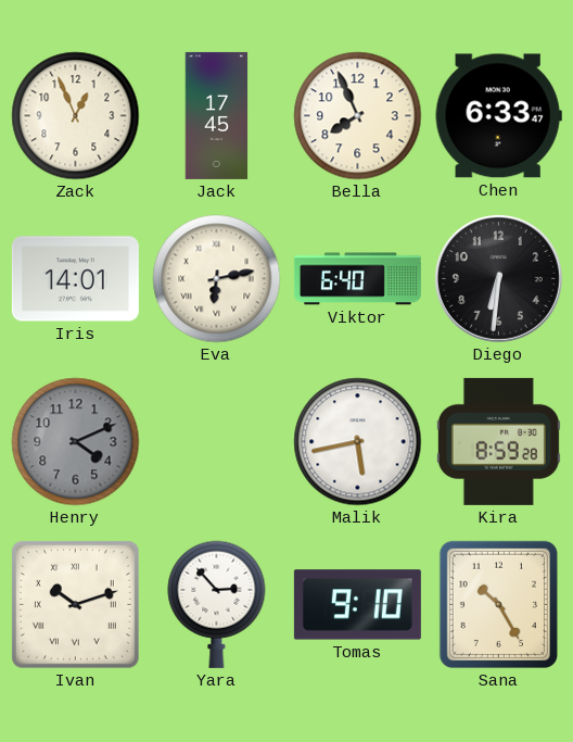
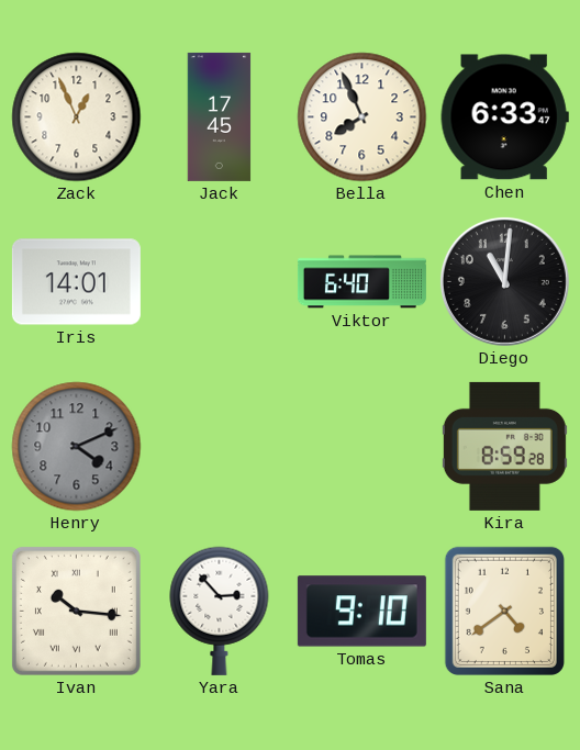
Eva: 6:13 -> none
Diego: 6:31 -> 11:01
Malik: 5:43 -> none
Ivan: 10:12 -> 10:16
Sana: 10:25 -> 4:39
